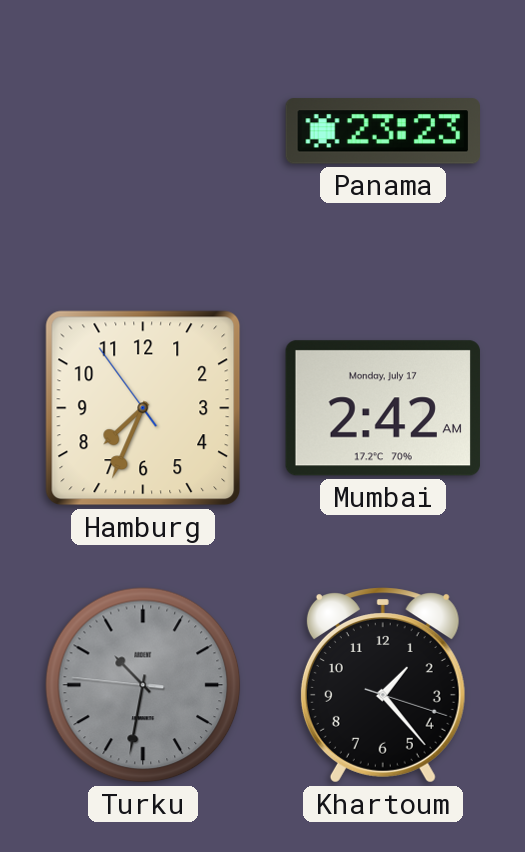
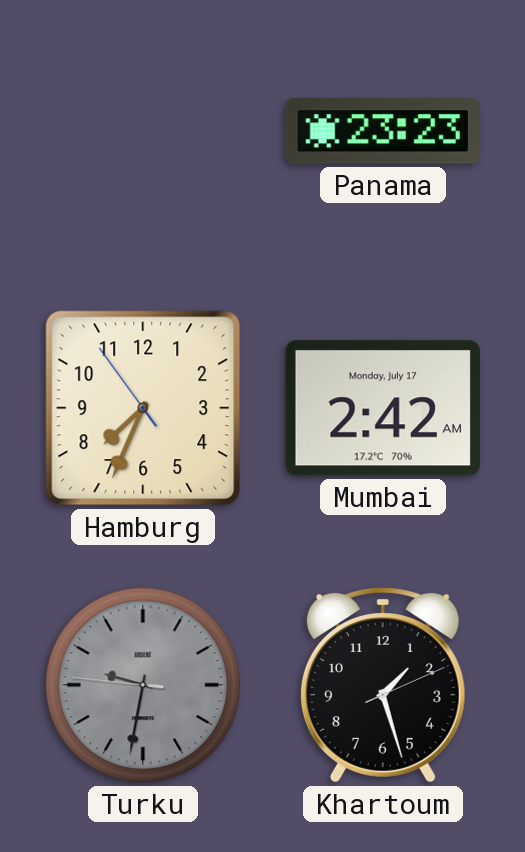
Turku: 10:31 -> 9:31
Khartoum: 1:23 -> 1:27
